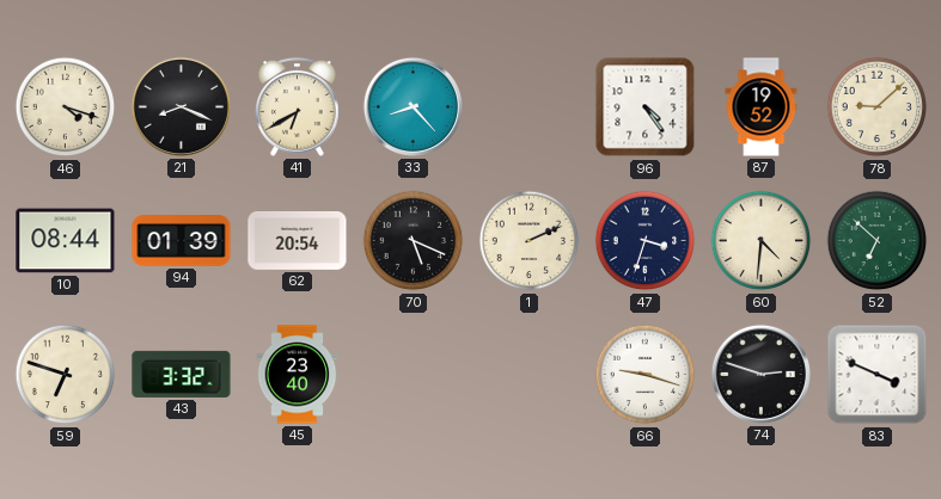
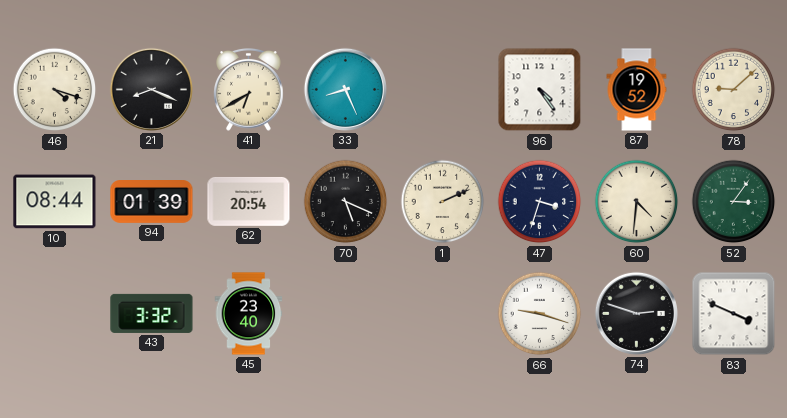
33: 8:23 -> 8:26
52: 6:52 -> 3:06
59: 6:48 -> none
